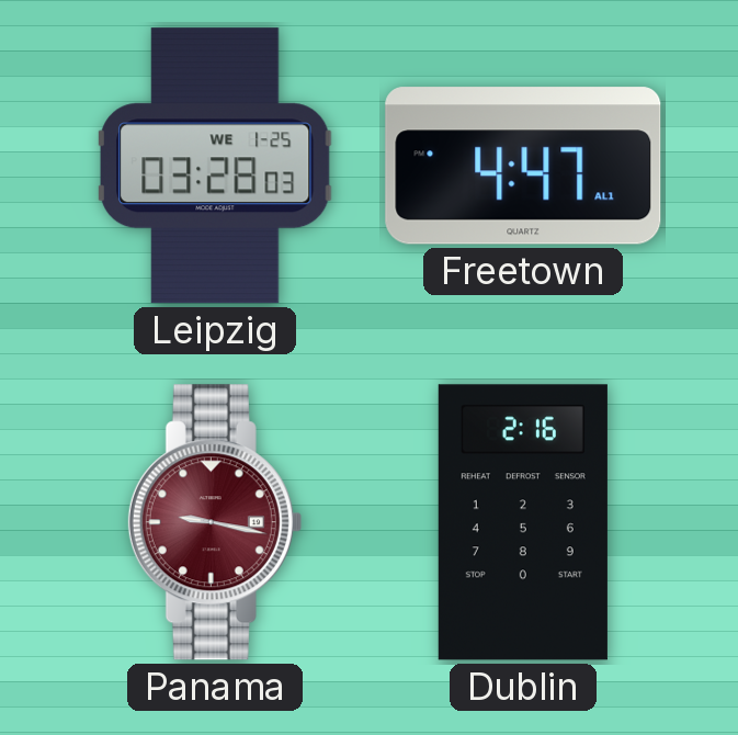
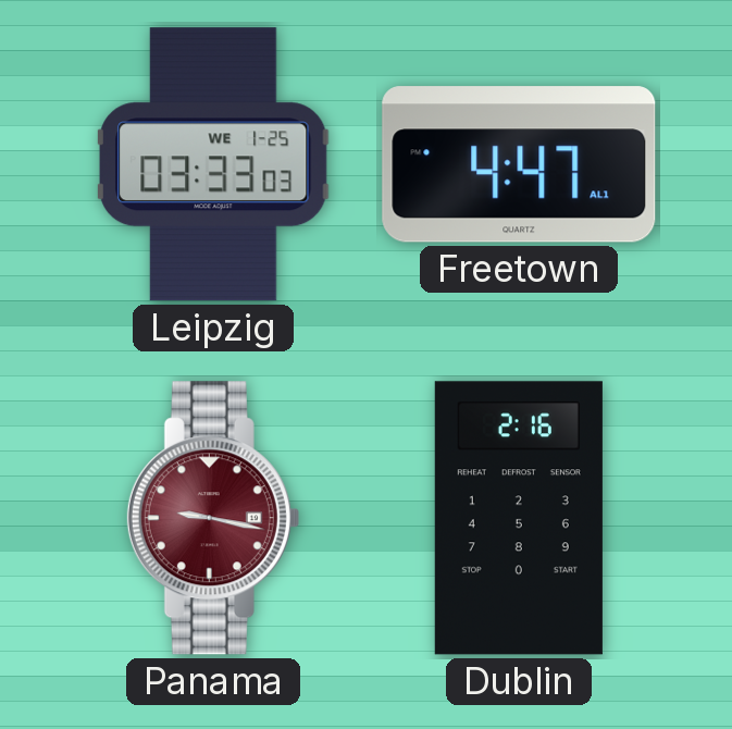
Leipzig: 03:28 -> 03:33
